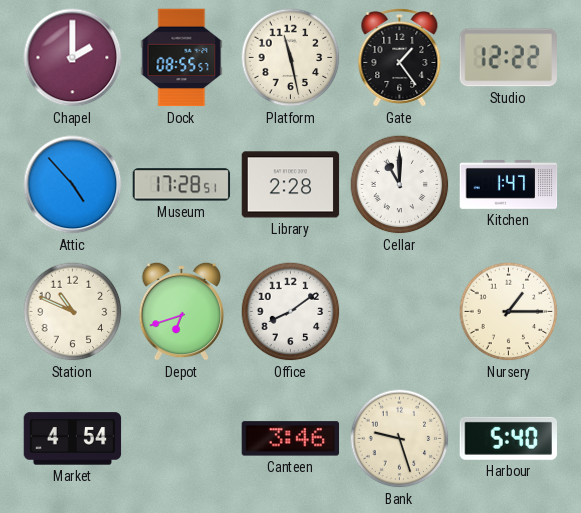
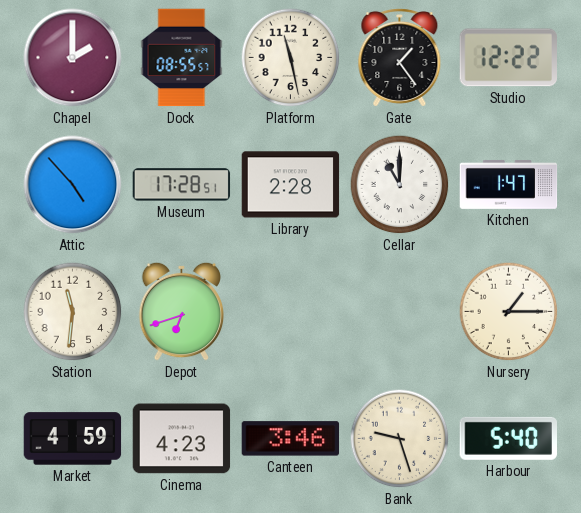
Station: 10:49 -> 11:31
Office: 8:09 -> none
Market: 4:54 -> 4:59
Cinema: none -> 4:23
